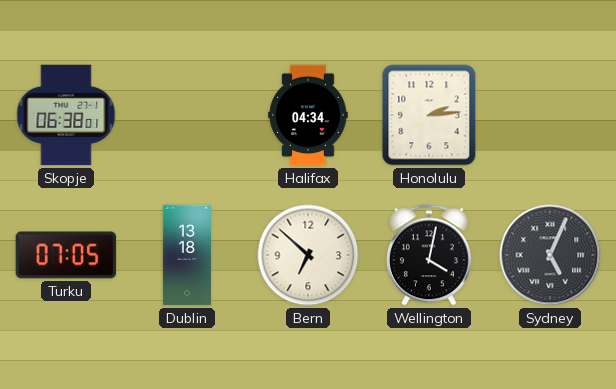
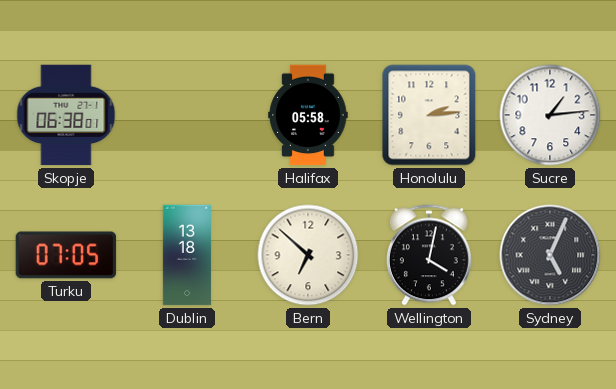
Halifax: 04:34 -> 05:58
Sucre: none -> 1:14
